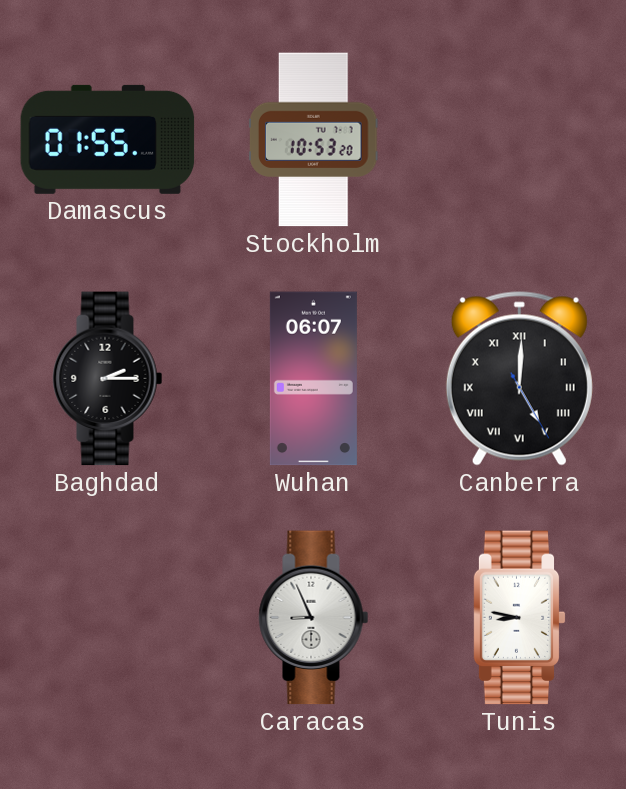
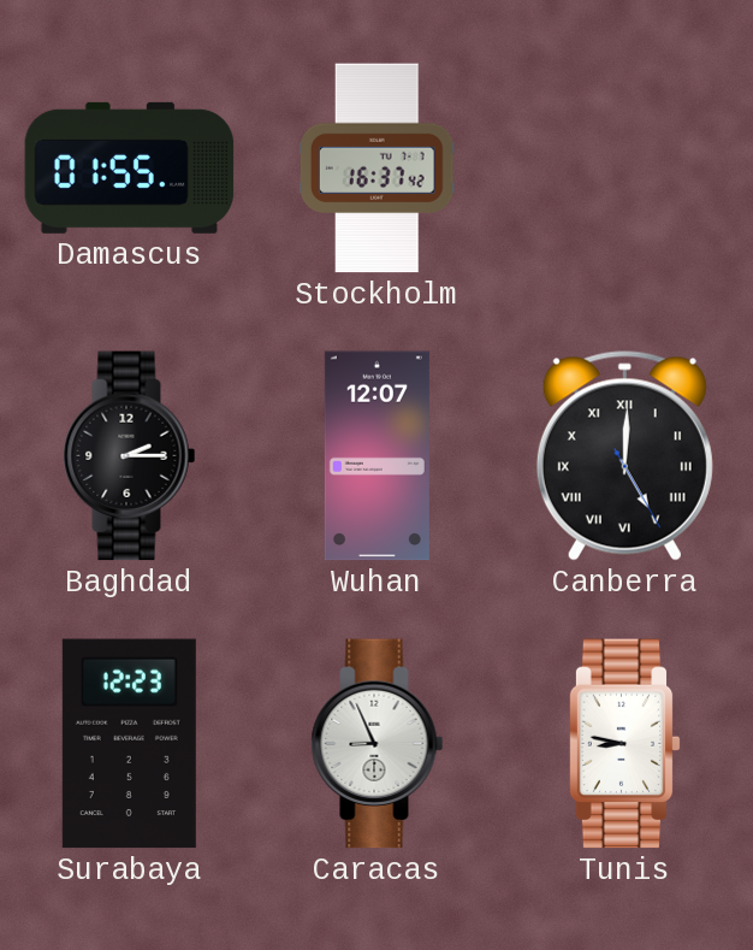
Stockholm: 10:53 -> 16:37
Wuhan: 06:07 -> 12:07
Surabaya: none -> 12:23
